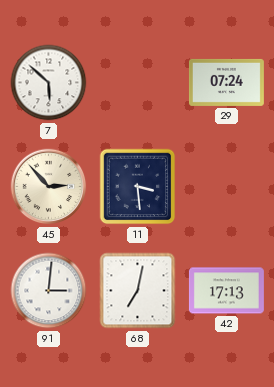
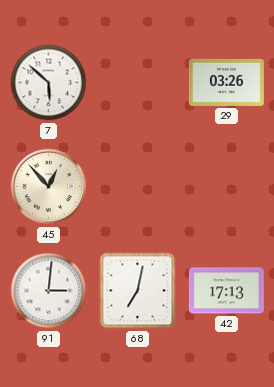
29: 07:24 -> 03:26
45: 2:53 -> 12:53
11: 3:29 -> none
